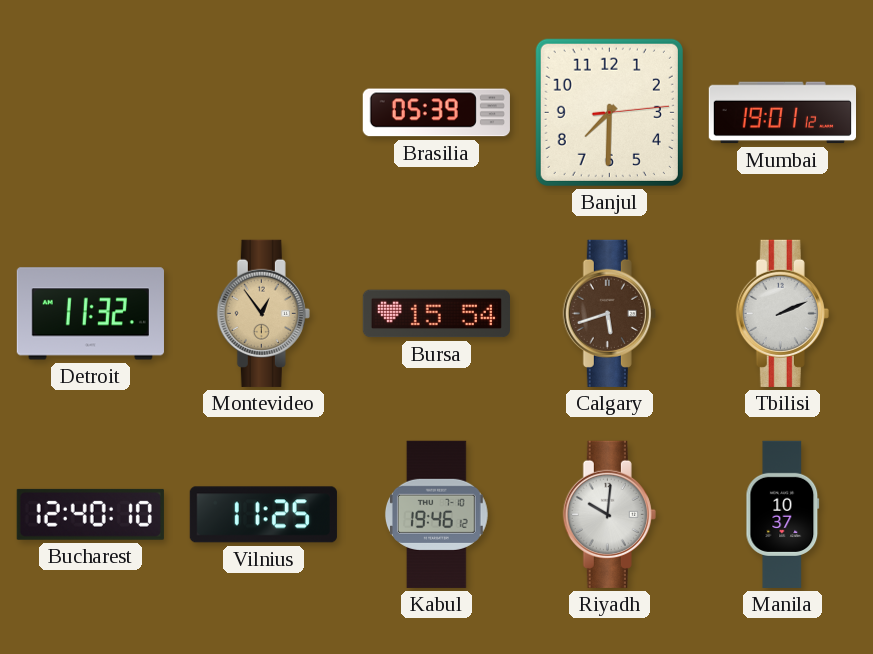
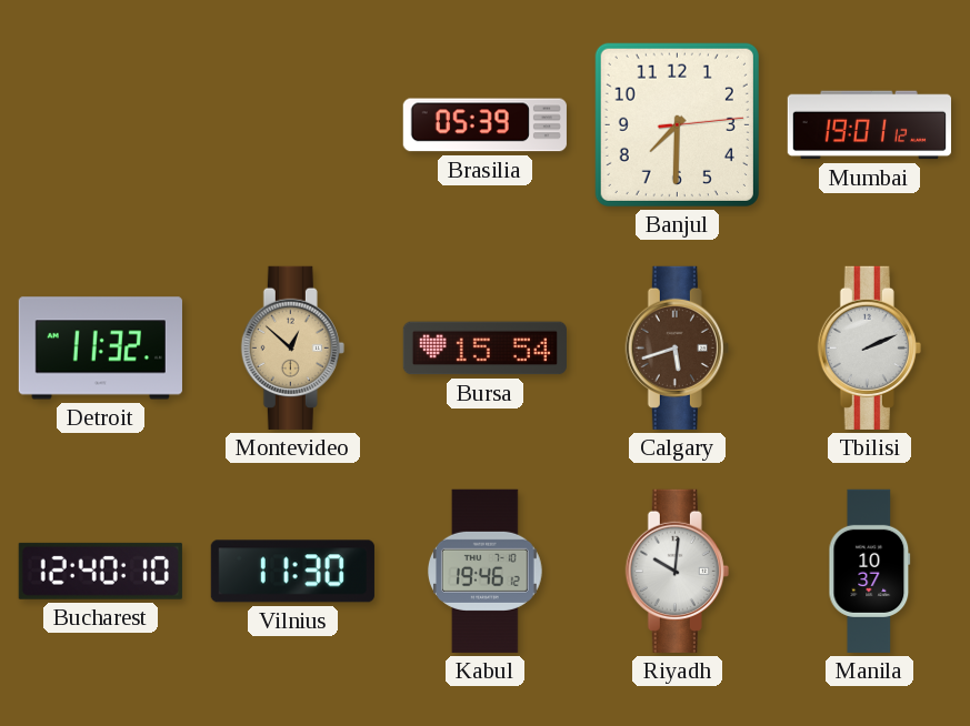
Montevideo: 12:54 -> 12:52
Vilnius: 11:25 -> 11:30
